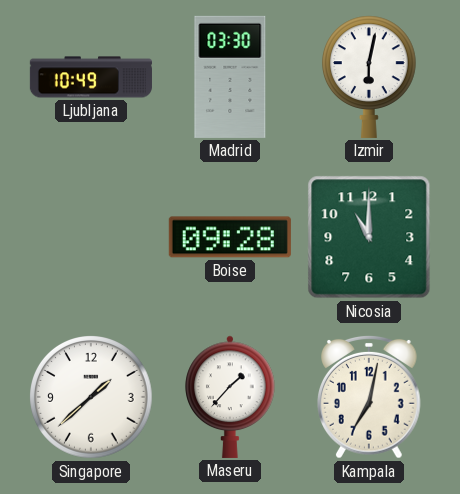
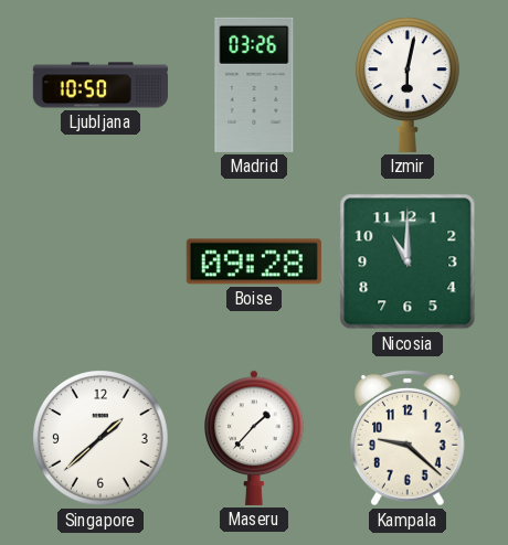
Ljubljana: 10:49 -> 10:50
Madrid: 03:30 -> 03:26
Kampala: 7:02 -> 9:22
